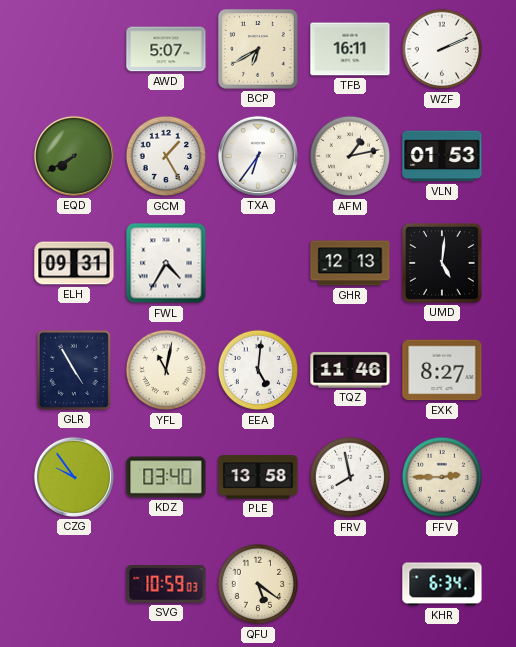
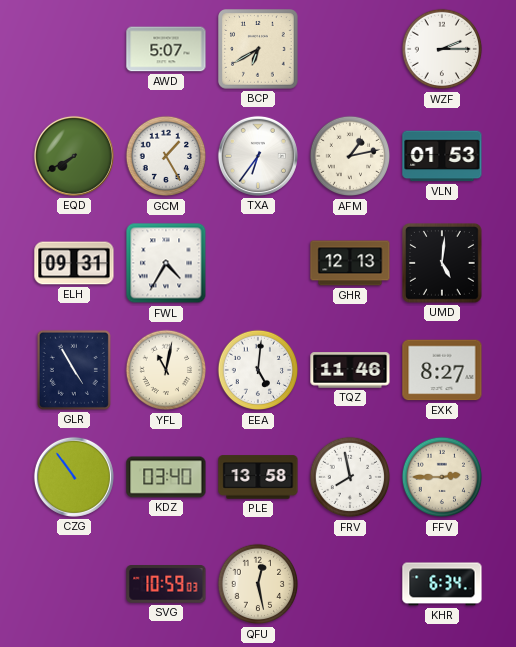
TFB: 16:11 -> none
WZF: 2:11 -> 2:15
CZG: 9:54 -> 10:54
QFU: 5:21 -> 12:28
